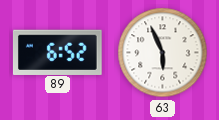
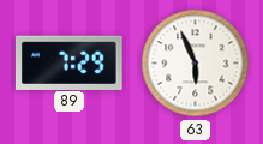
89: 6:52 -> 7:29
